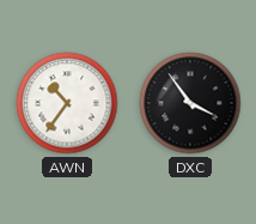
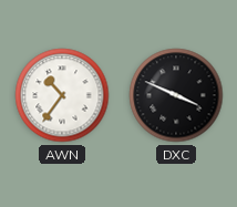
DXC: 3:54 -> 3:49
